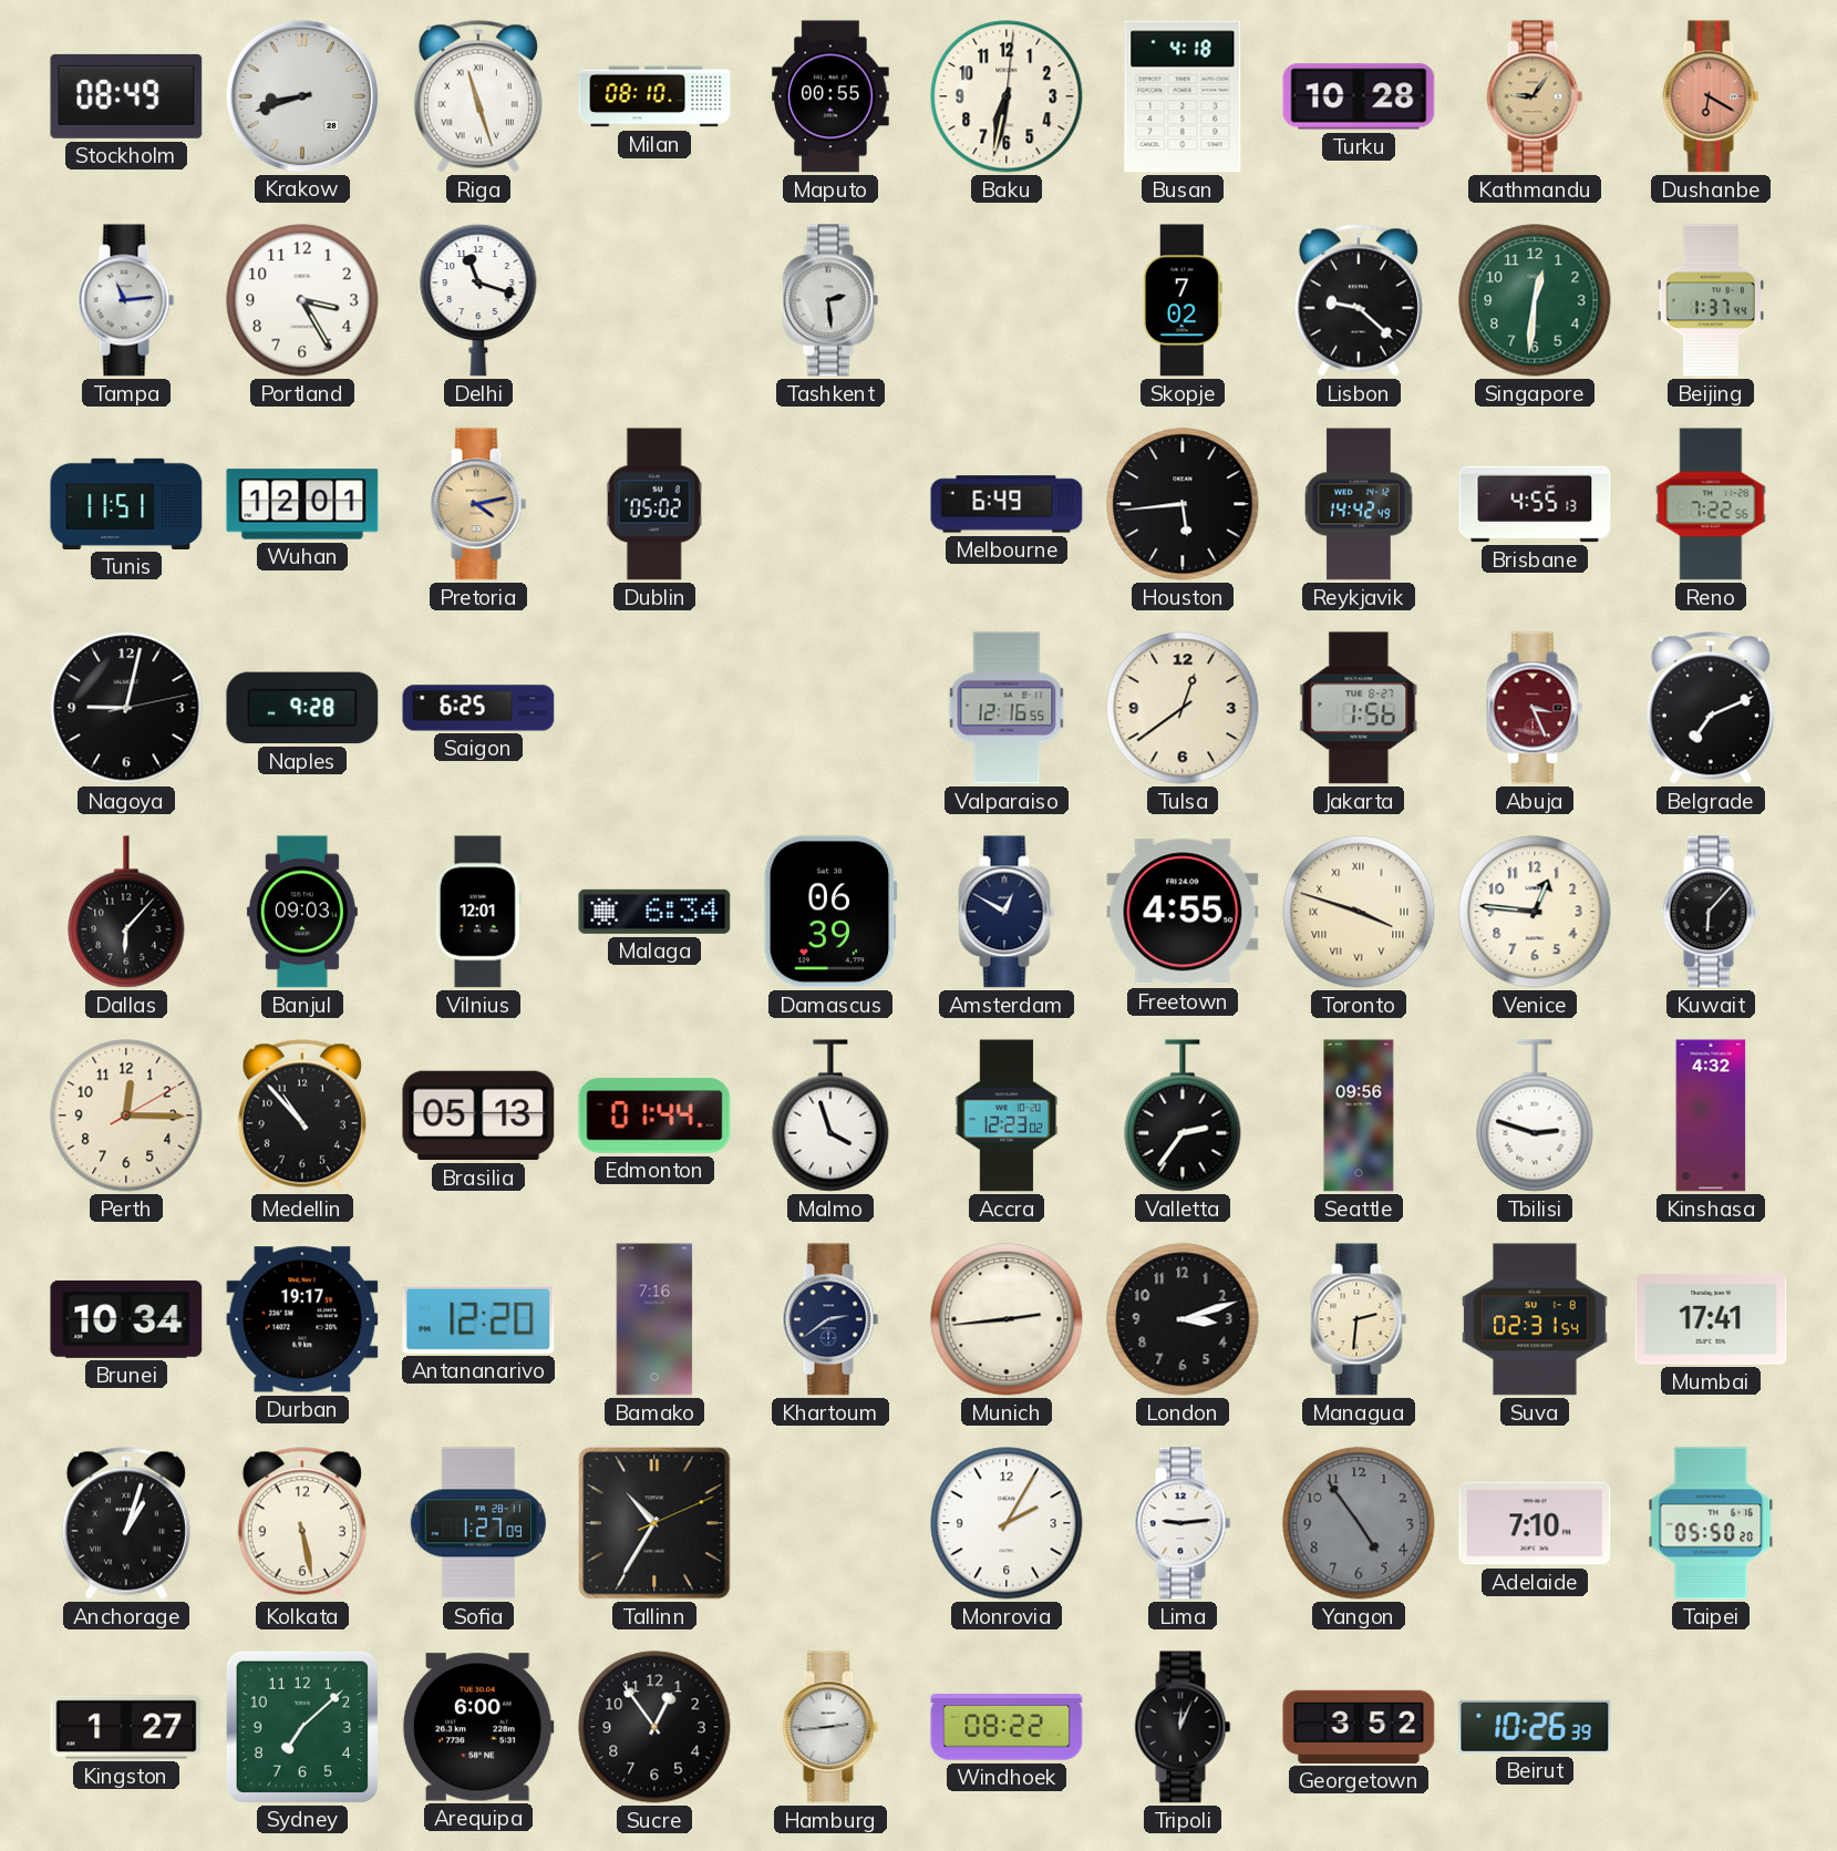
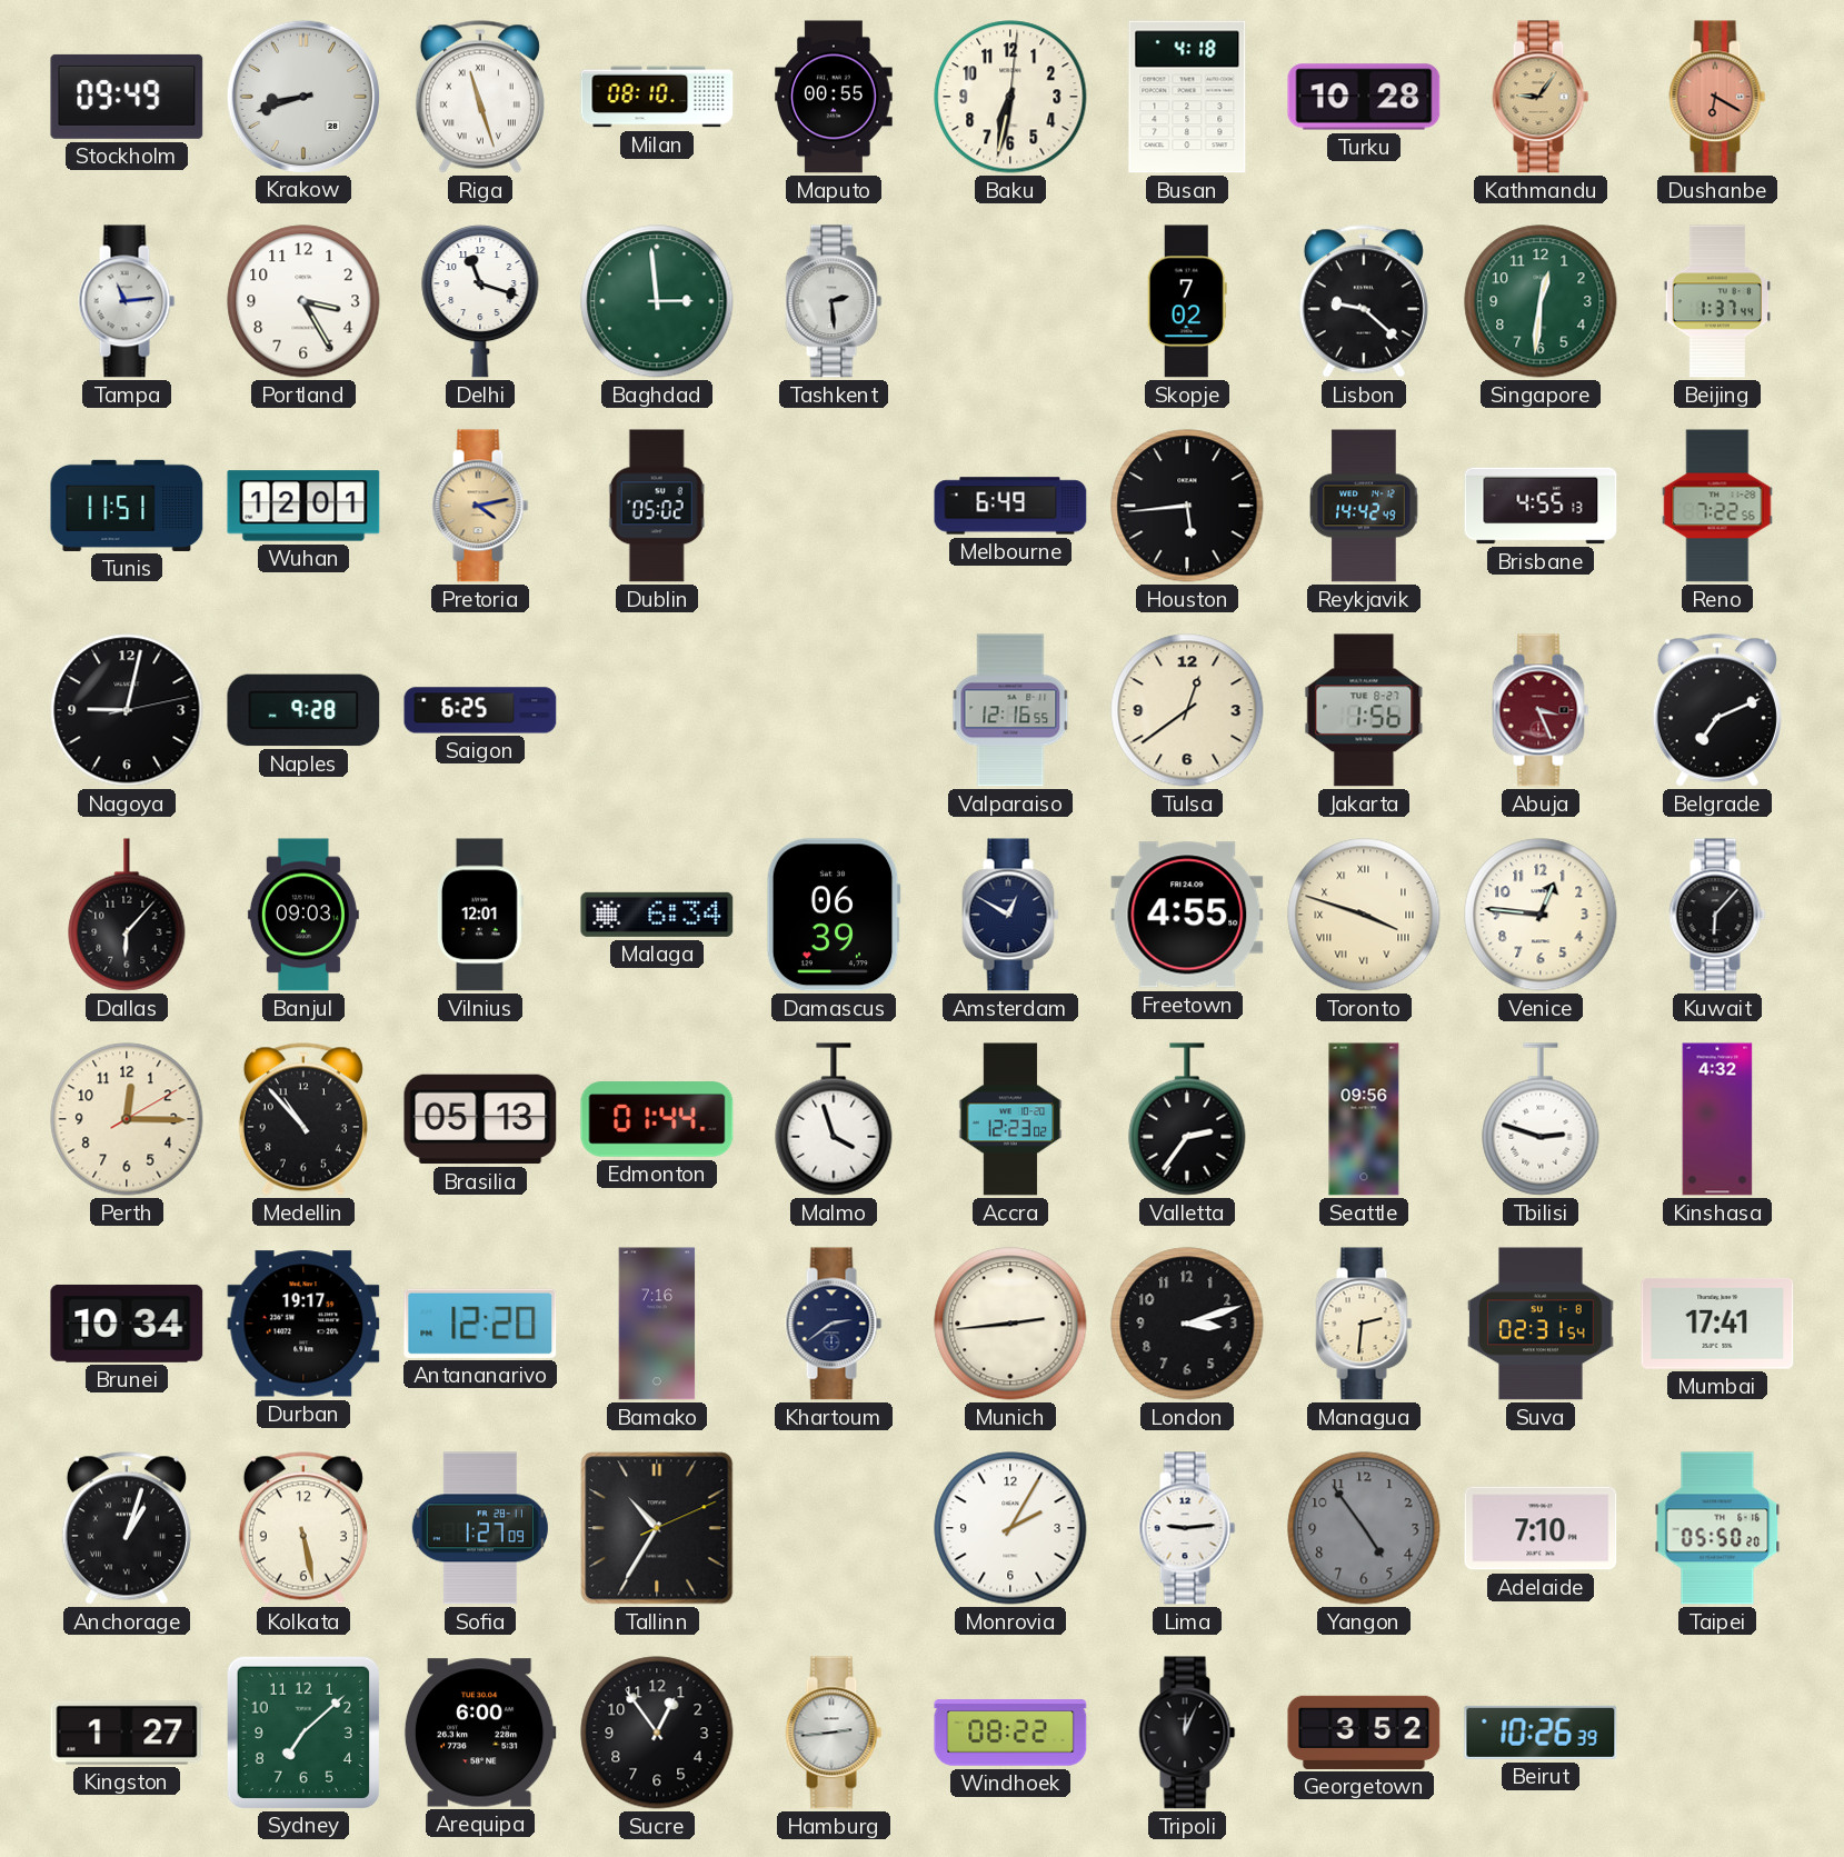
Stockholm: 08:49 -> 09:49
Baghdad: none -> 2:59
